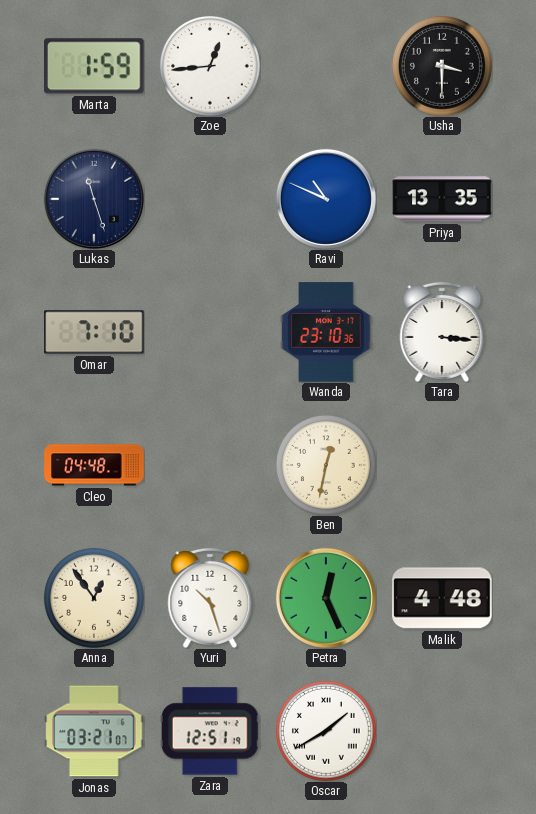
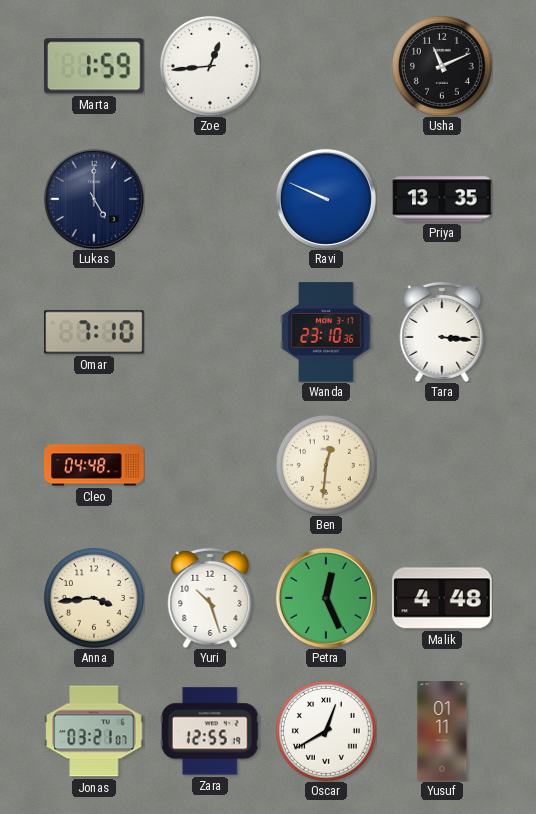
Usha: 3:30 -> 11:11
Lukas: 11:27 -> 5:00
Ravi: 10:49 -> 9:49
Ben: 12:32 -> 12:31
Anna: 12:54 -> 3:44
Zara: 12:51 -> 12:55
Oscar: 1:40 -> 12:40
Yusuf: none -> 01:11
